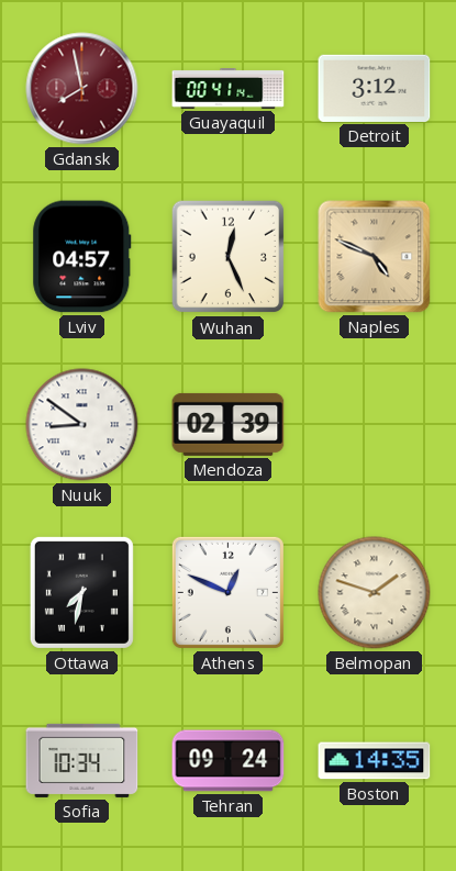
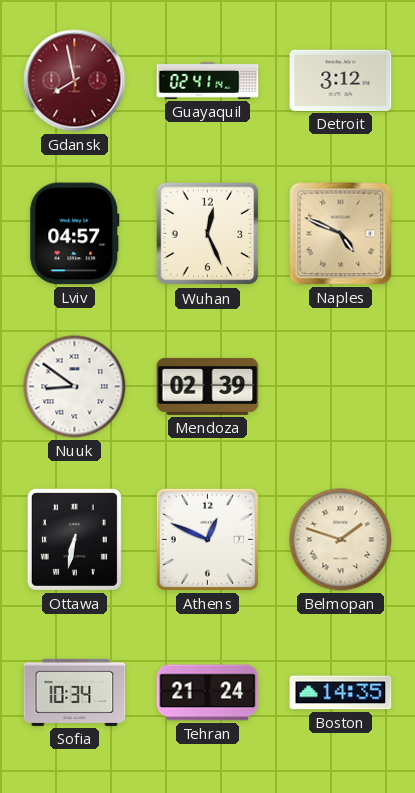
Guayaquil: 00:41 -> 02:41
Ottawa: 7:32 -> 6:32
Tehran: 09:24 -> 21:24
